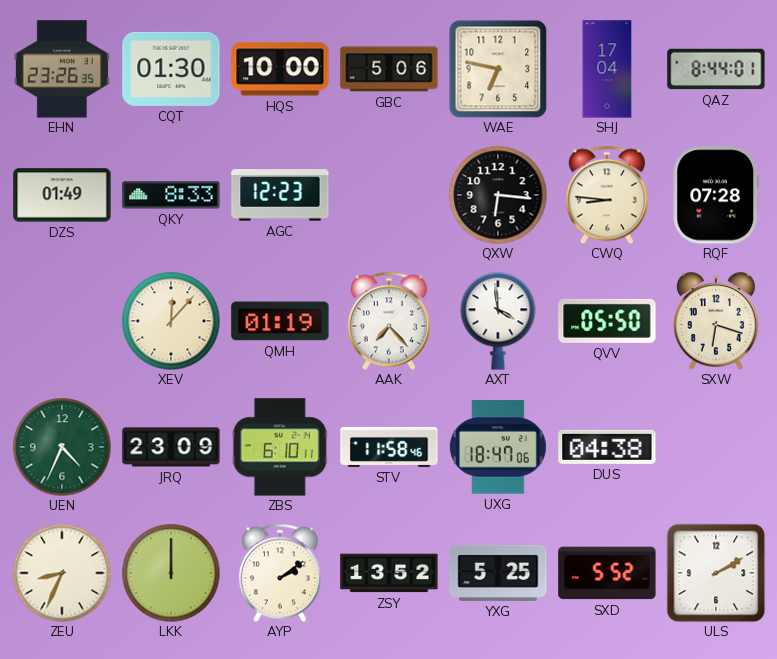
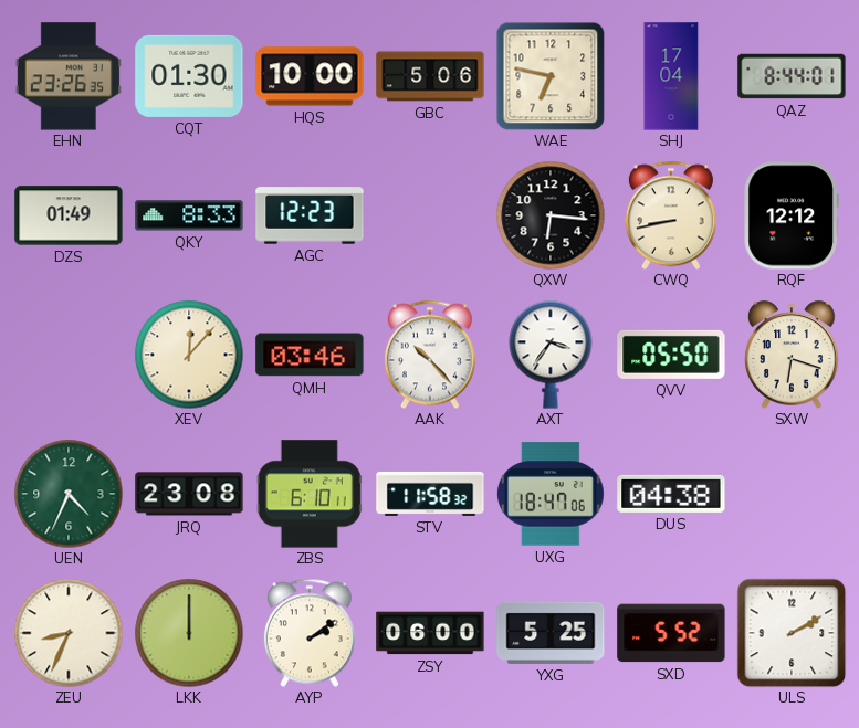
CWQ: 8:46 -> 8:43
RQF: 07:28 -> 12:12
QMH: 01:19 -> 03:46
AAK: 7:23 -> 10:23
AXT: 3:59 -> 3:36
JRQ: 23:09 -> 23:08
STV: 11:58:46 -> 11:58:32
ZSY: 13:52 -> 06:00
